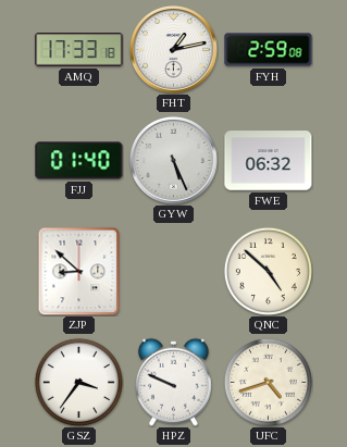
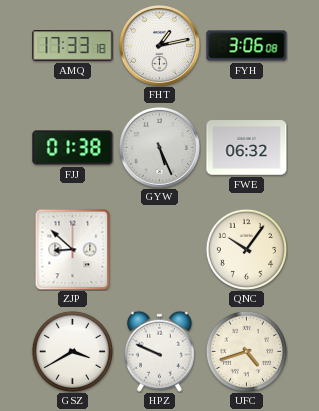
FYH: 2:59 -> 3:06
FJJ: 01:40 -> 01:38
QNC: 4:52 -> 10:06
GSZ: 3:36 -> 3:40
